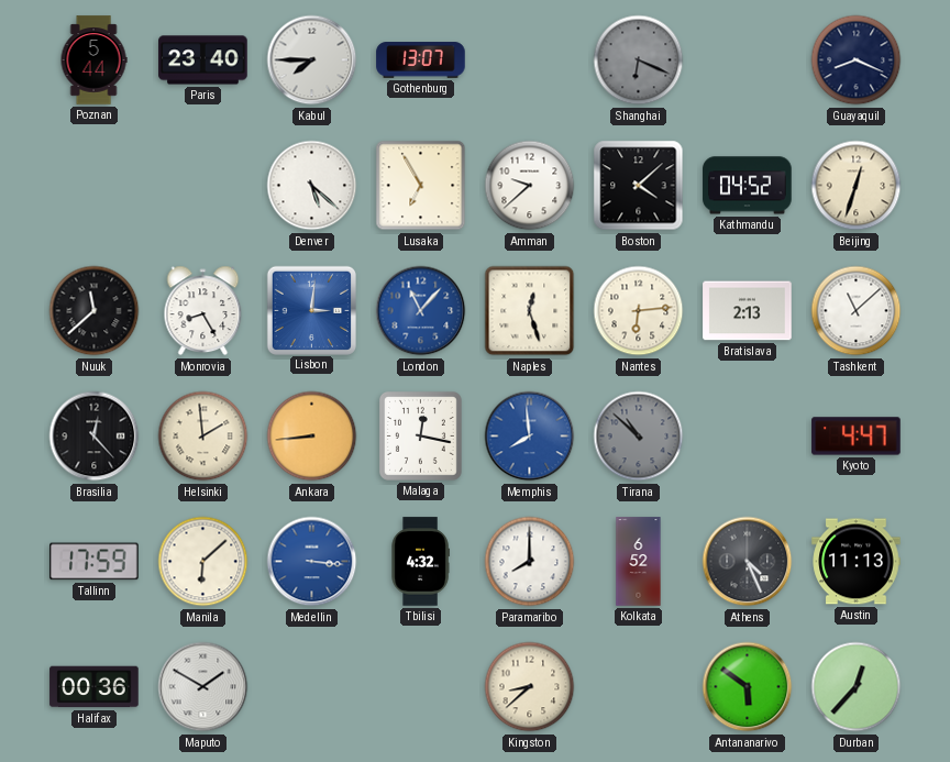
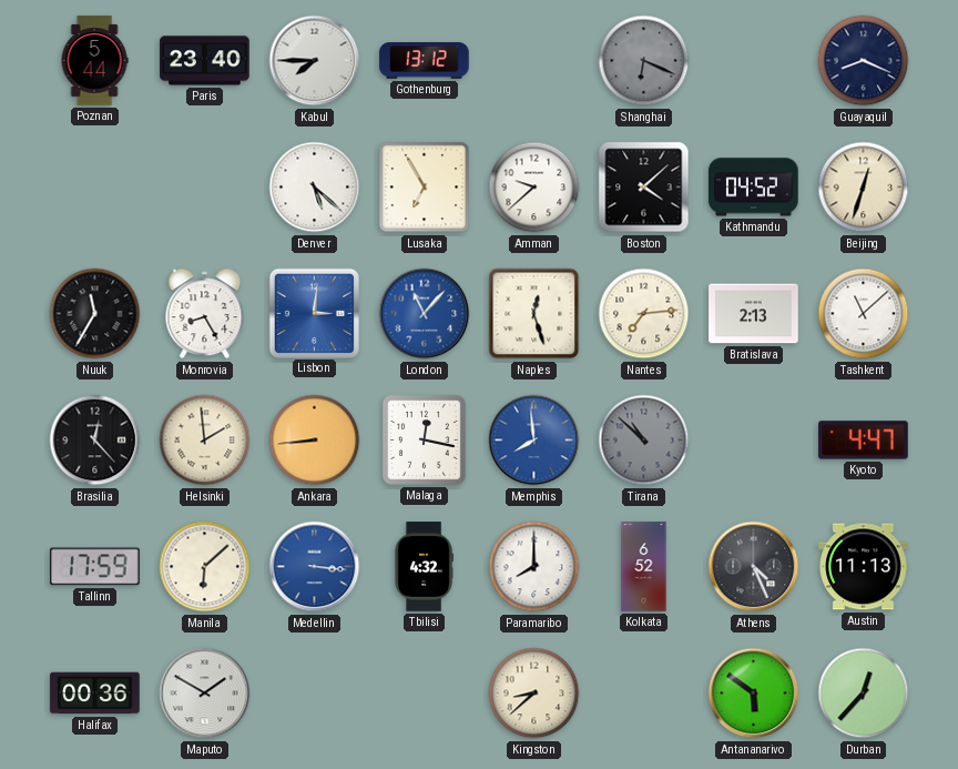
Gothenburg: 13:07 -> 13:12
Nuuk: 11:38 -> 11:35
Nantes: 6:14 -> 7:14
